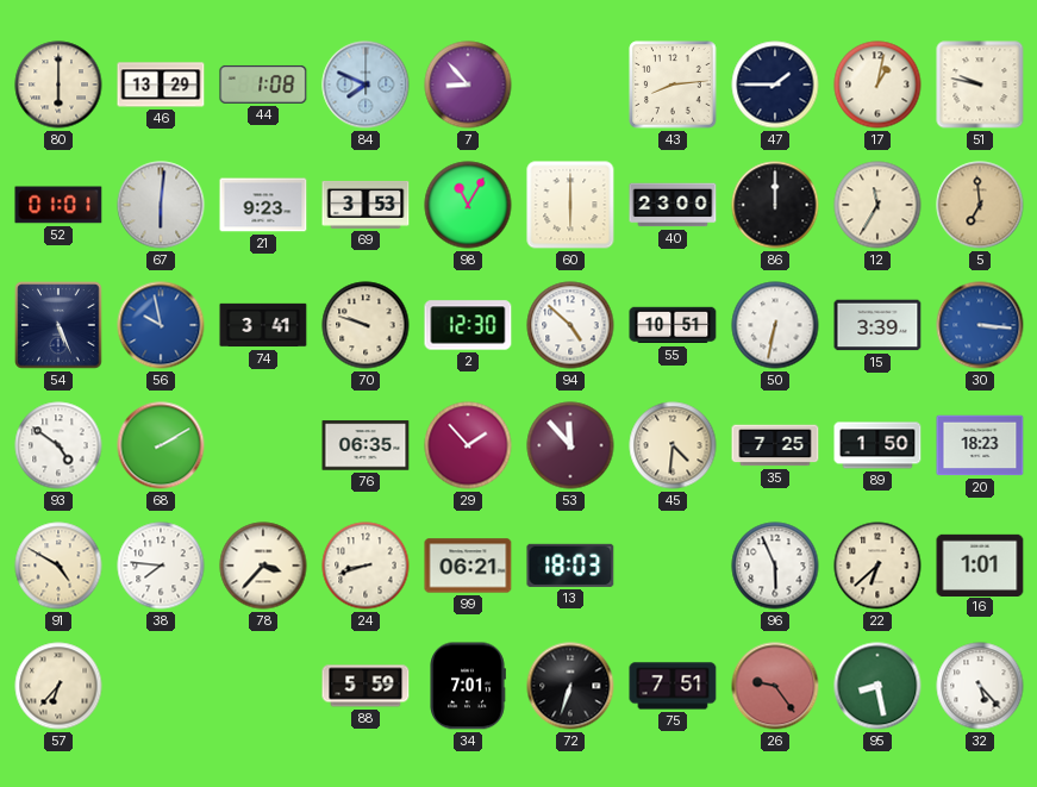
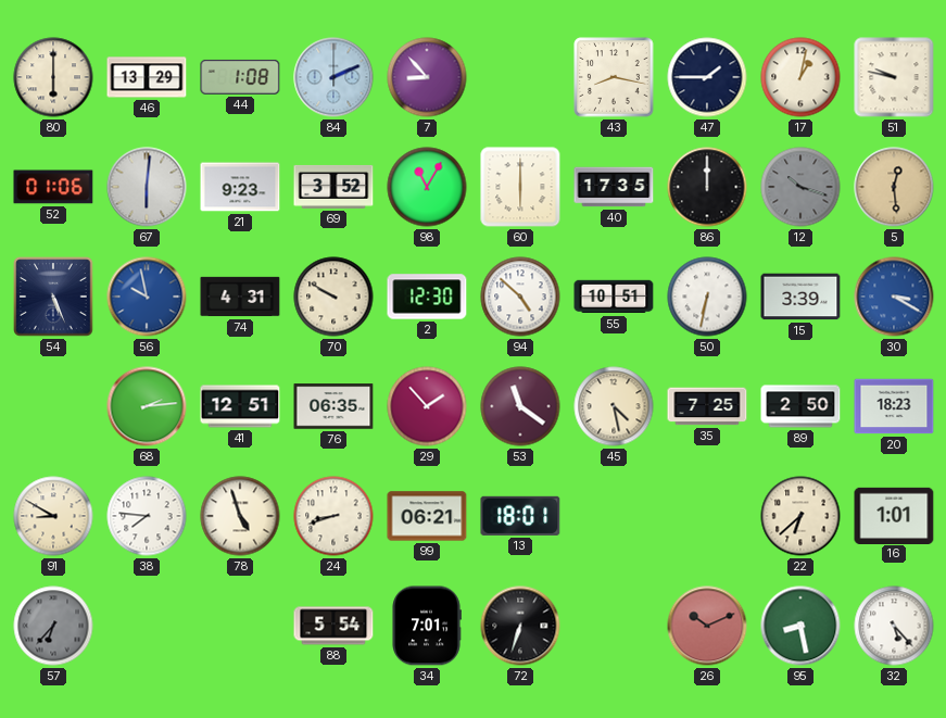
84: 7:49 -> 2:11
43: 8:14 -> 8:17
52: 01:01 -> 01:06
69: 3:53 -> 3:52
40: 23:00 -> 17:35
12: 11:35 -> 10:18
12 dial: cream -> grey
5: 6:59 -> 12:29
74: 3:41 -> 4:31
70: 9:48 -> 9:50
30: 3:16 -> 3:20
93: 4:51 -> none
68: 2:10 -> 2:14
41: none -> 12:51
53: 11:53 -> 11:21
45: 4:31 -> 4:28
89: 1:50 -> 2:50
91: 4:50 -> 8:50
78: 3:37 -> 4:57
13: 18:03 -> 18:01
96: 5:56 -> none
57 dial: cream -> grey
88: 5:59 -> 5:54
75: 7:51 -> none
26: 9:24 -> 10:11
